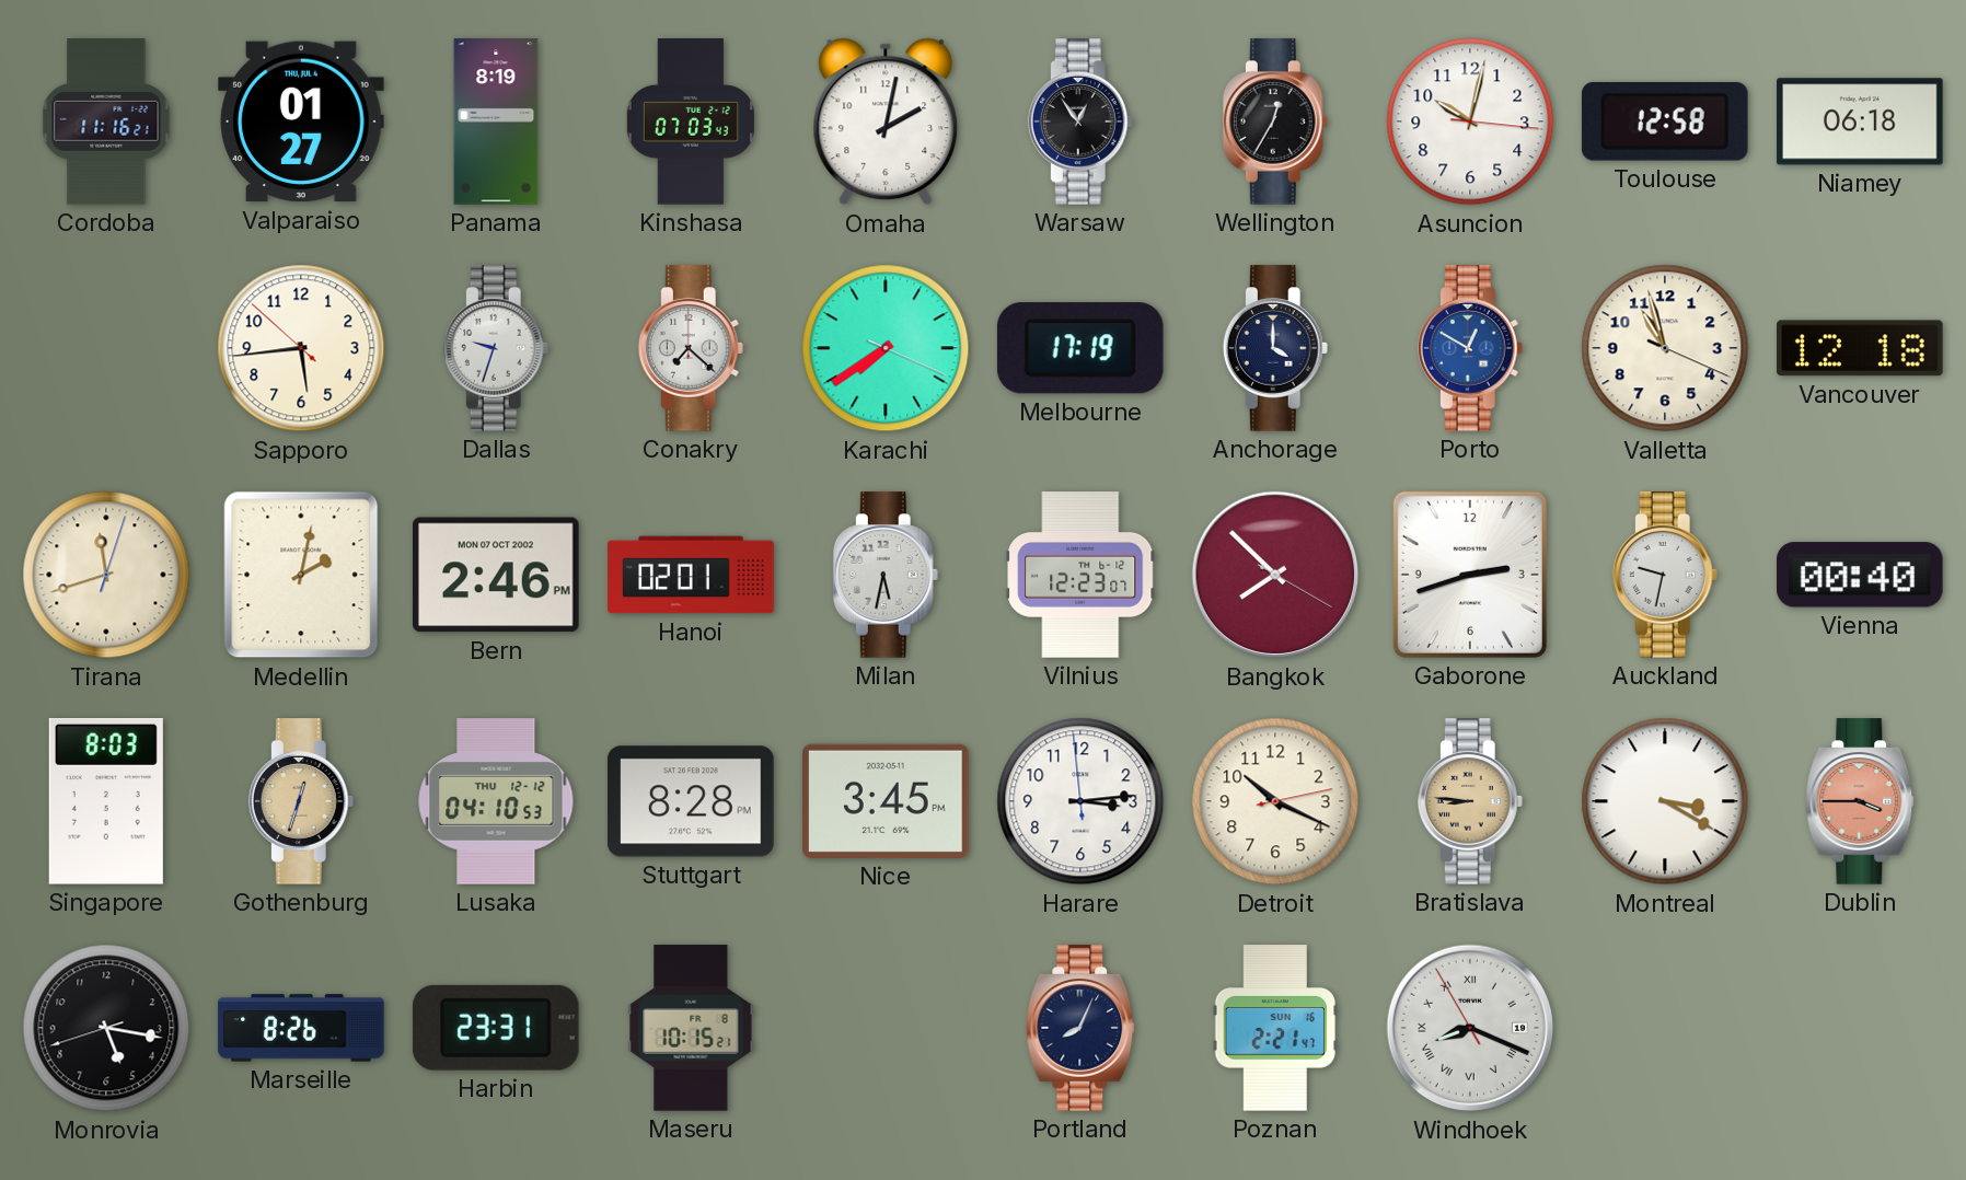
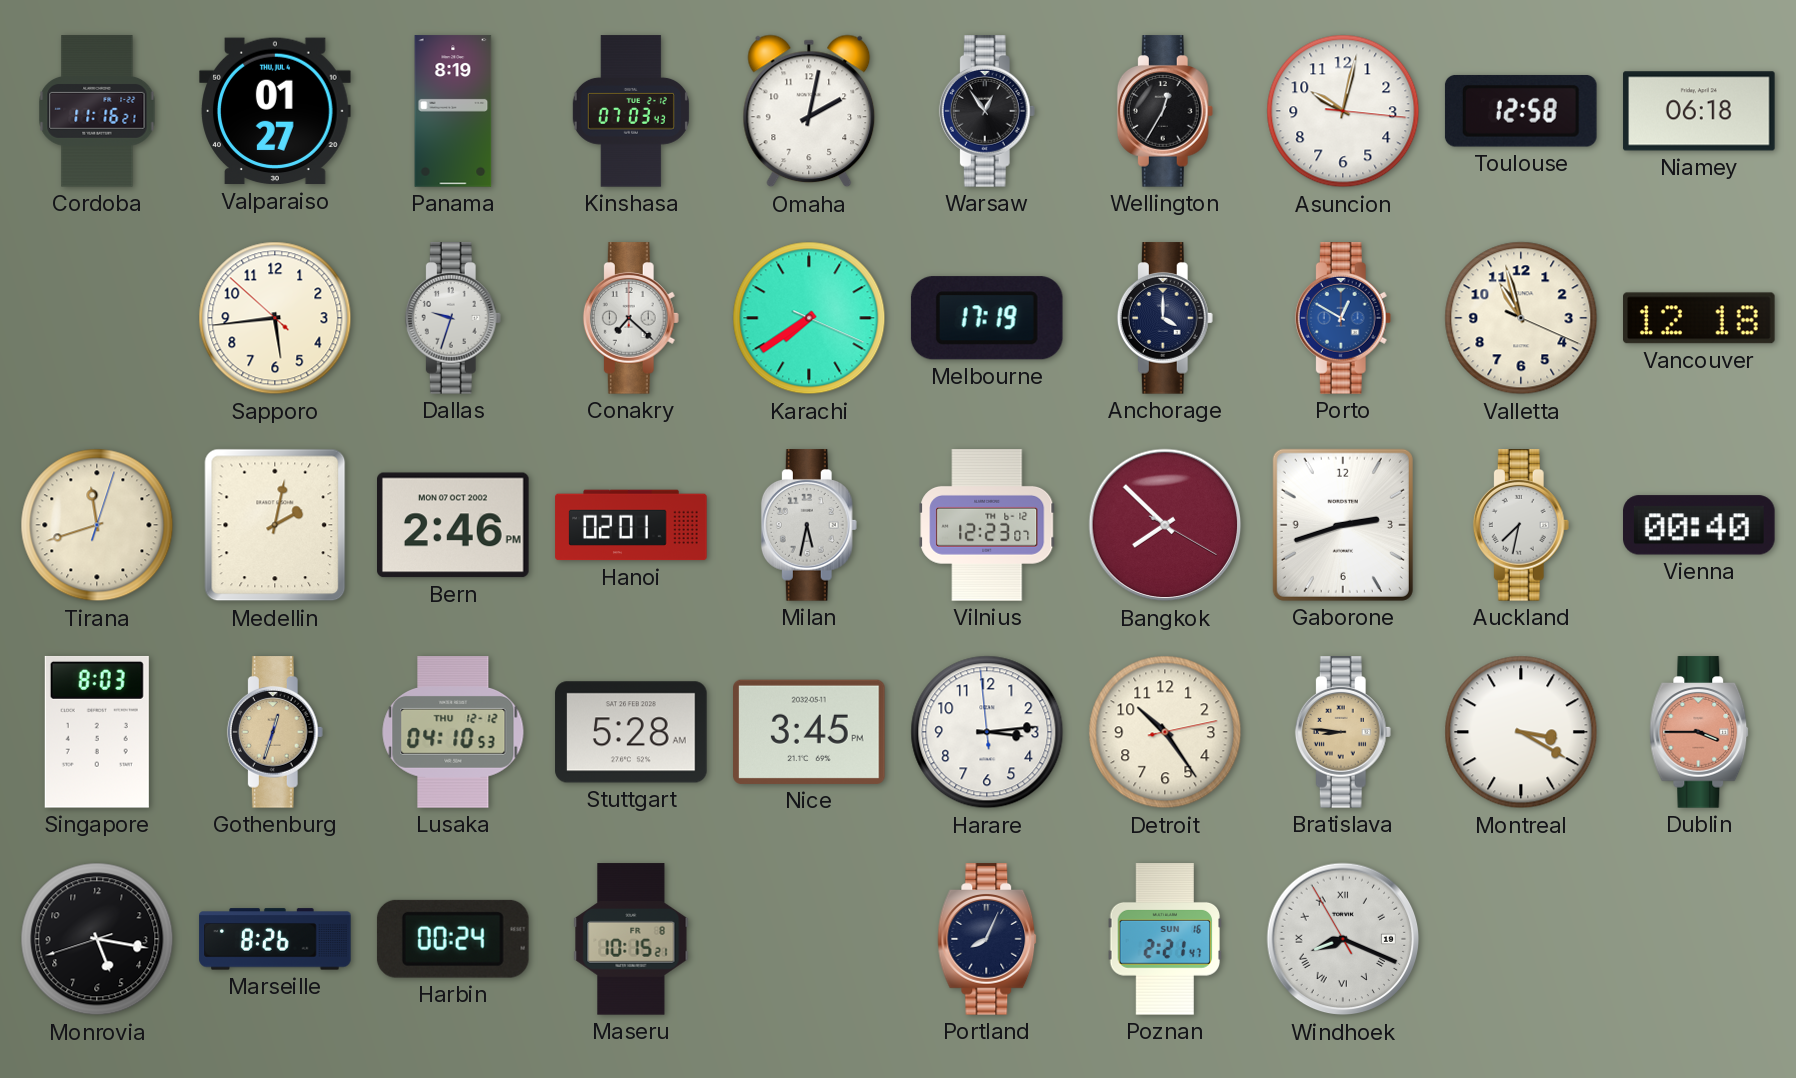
Auckland: 9:32 -> 7:32
Stuttgart: 8:28 -> 5:28
Detroit: 10:19 -> 10:24
Harbin: 23:31 -> 00:24
